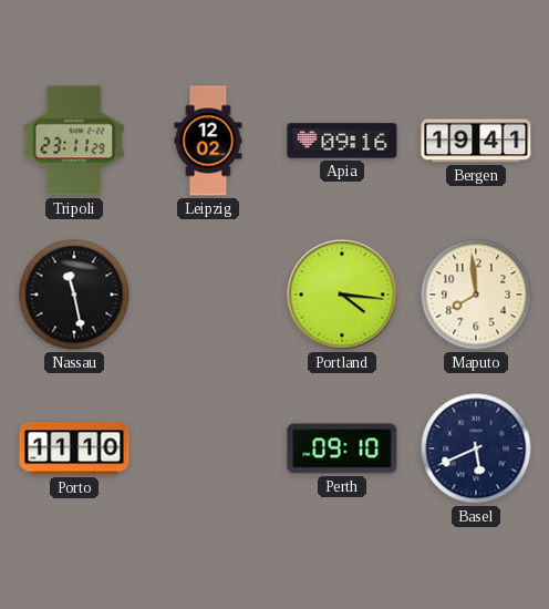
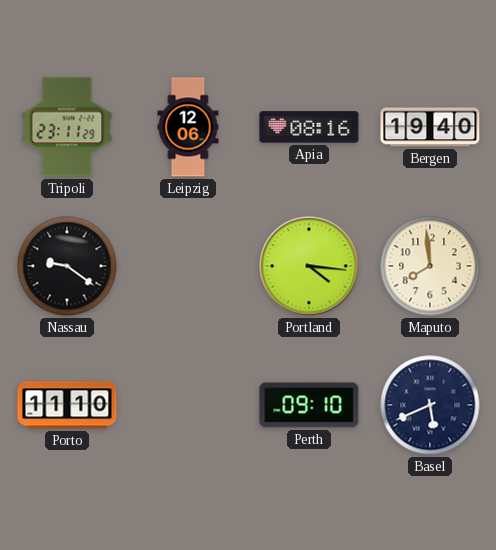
Leipzig: 12:02 -> 12:06
Apia: 09:16 -> 08:16
Bergen: 19:41 -> 19:40
Nassau: 11:28 -> 9:21
